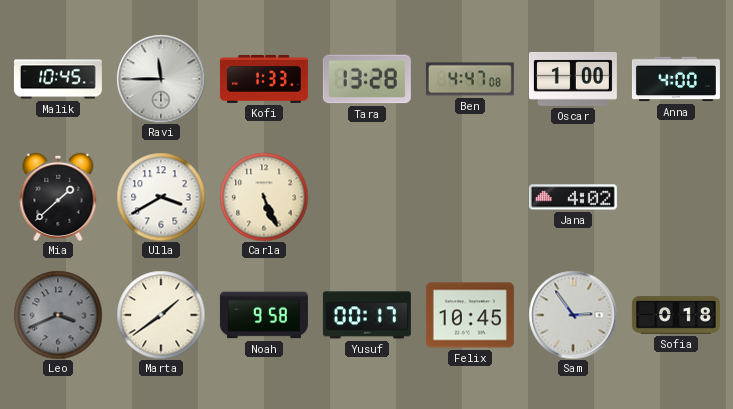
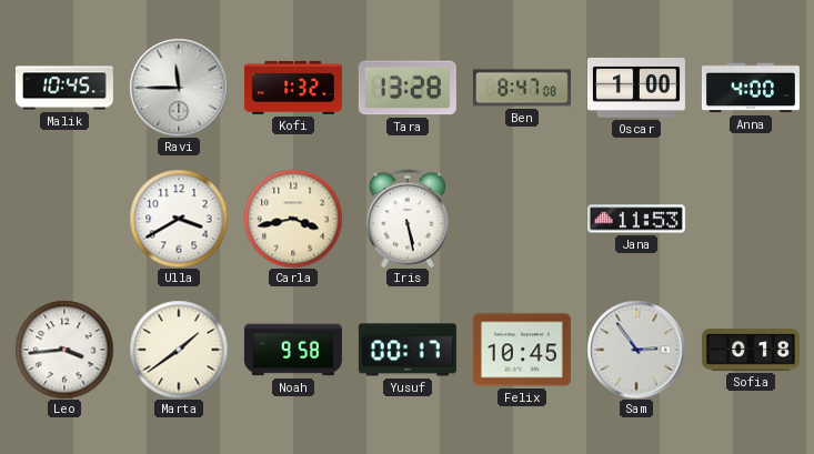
Kofi: 1:33 -> 1:32
Ben: 4:47 -> 8:47
Mia: 1:38 -> none
Carla: 5:26 -> 3:43
Iris: none -> 5:28
Jana: 4:02 -> 11:53
Leo: 3:41 -> 3:44
Leo dial: grey -> white
